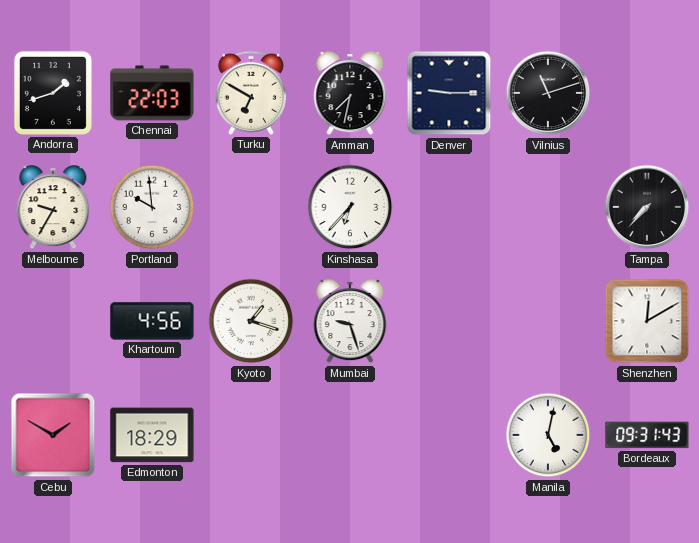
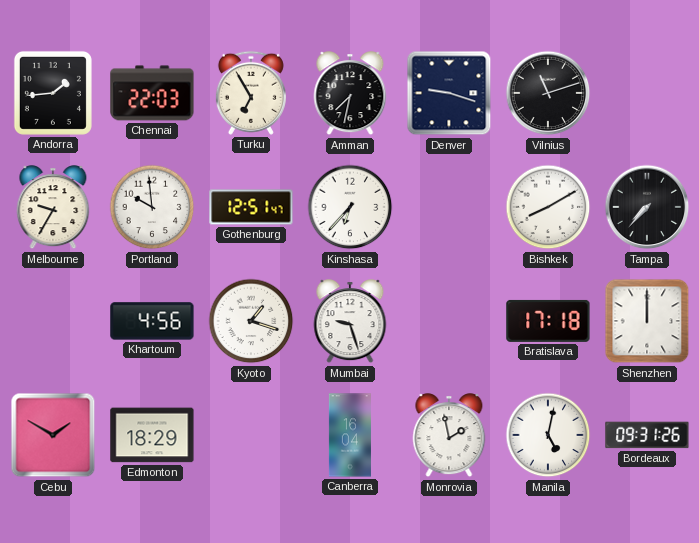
Andorra: 1:42 -> 1:44
Turku: 6:50 -> 6:55
Denver: 9:15 -> 9:18
Gothenburg: none -> 12:51
Bishkek: none -> 8:10
Bratislava: none -> 17:18
Shenzhen: 12:10 -> 12:00
Canberra: none -> 16:04
Monrovia: none -> 1:58
Bordeaux: 09:31:43 -> 09:31:26
